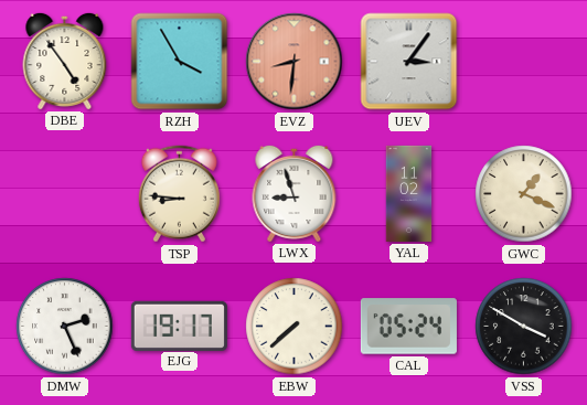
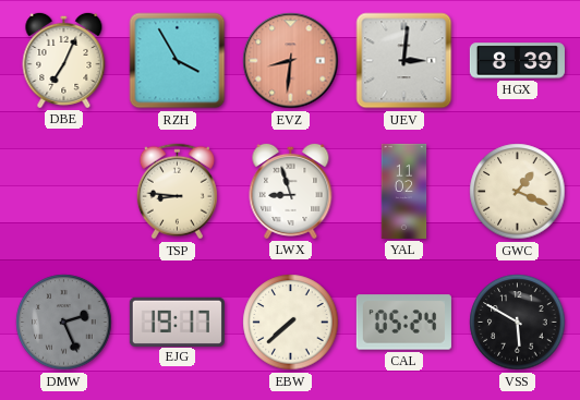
DBE: 4:54 -> 7:04
UEV: 3:06 -> 3:01
HGX: none -> 8:39
DMW dial: white -> grey
VSS: 3:50 -> 5:50
